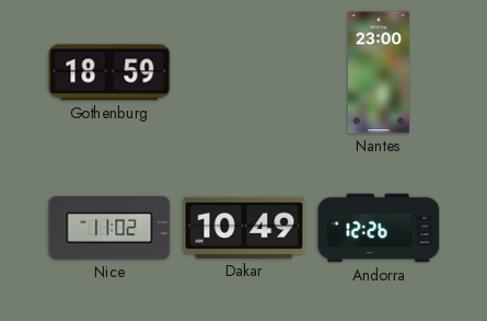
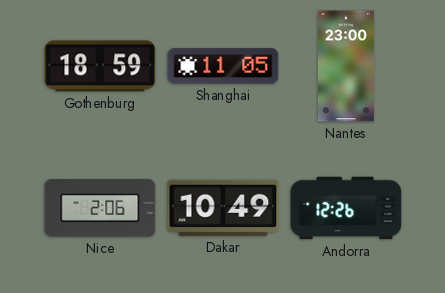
Shanghai: none -> 11:05
Nice: 11:02 -> 2:06
